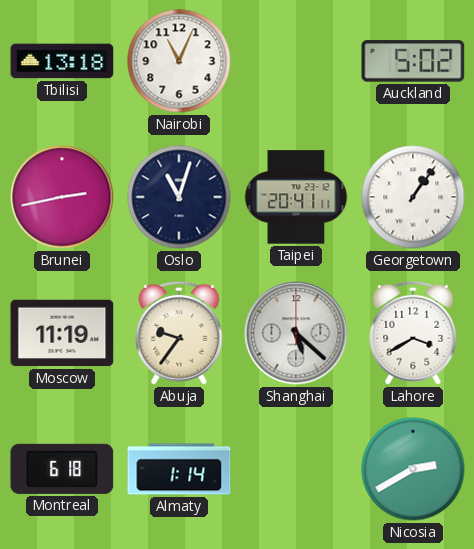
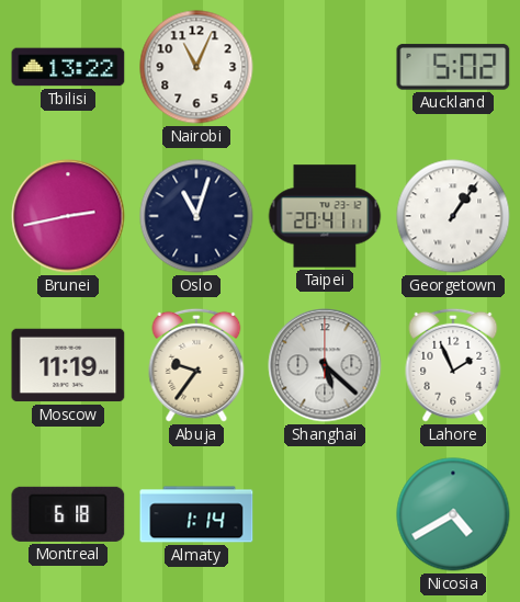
Tbilisi: 13:18 -> 13:22
Lahore: 3:40 -> 1:56
Nicosia: 2:40 -> 4:40
